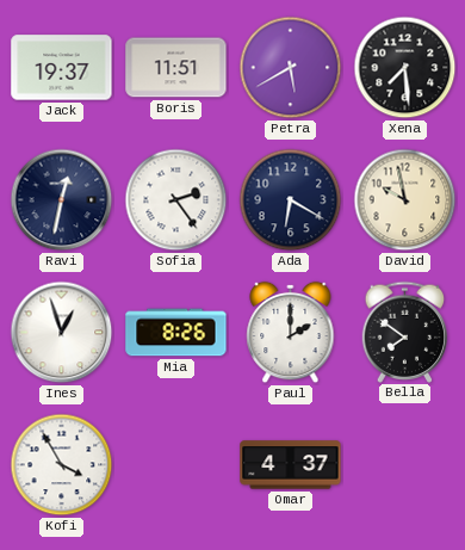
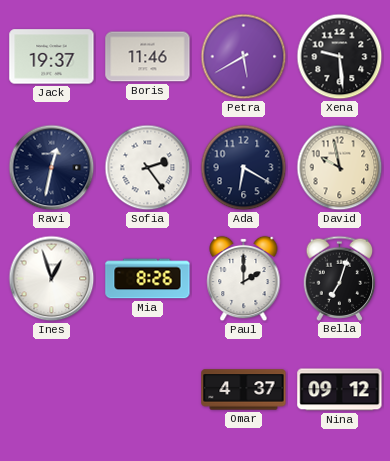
Boris: 11:51 -> 11:46
Xena: 7:29 -> 9:29
Bella: 7:51 -> 7:03
Kofi: 3:55 -> none
Nina: none -> 09:12
